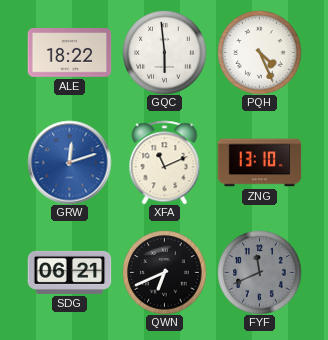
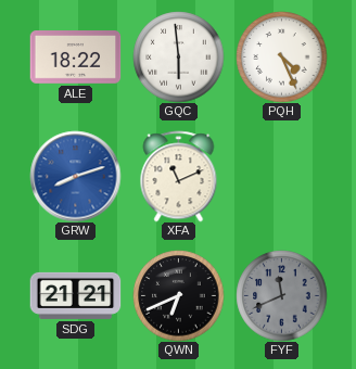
GRW: 12:12 -> 8:12
ZNG: 13:10 -> none
SDG: 06:21 -> 21:21
